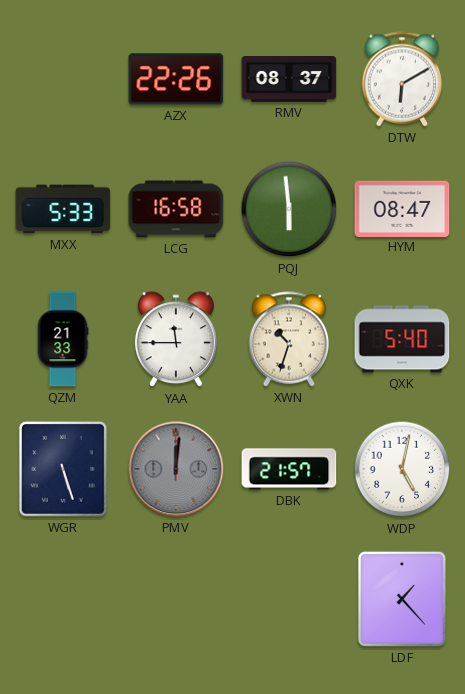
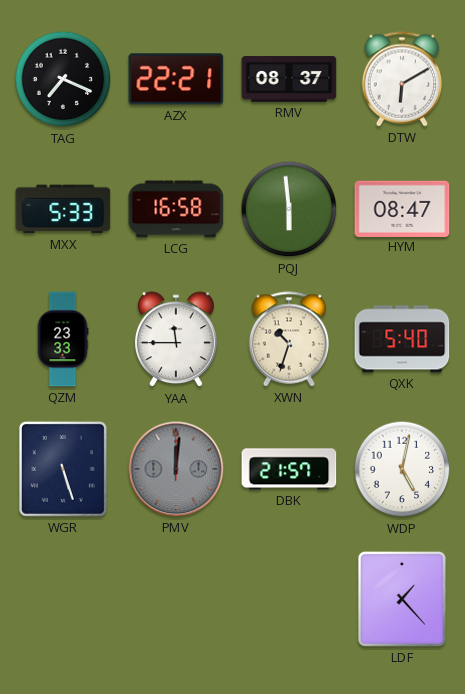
TAG: none -> 7:19
AZX: 22:26 -> 22:21
QZM: 21:33 -> 23:33
